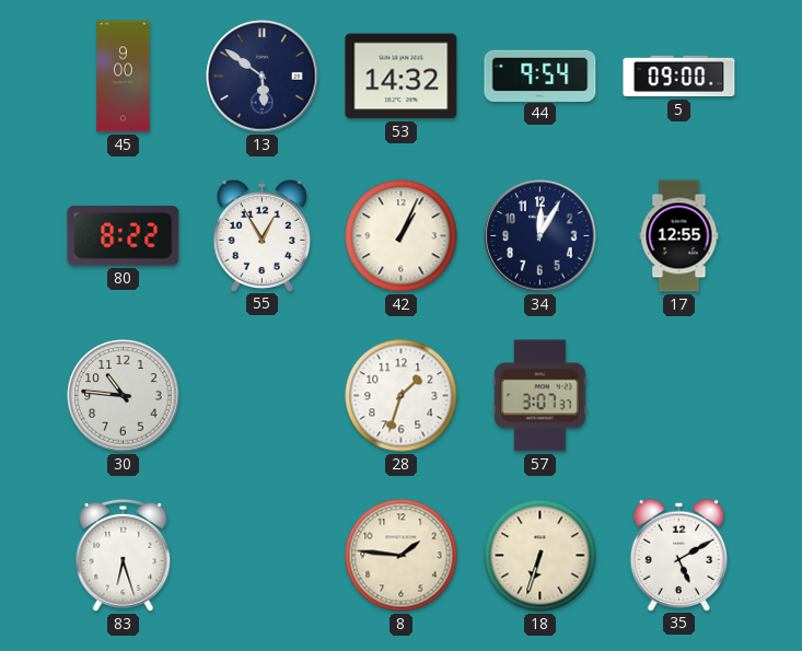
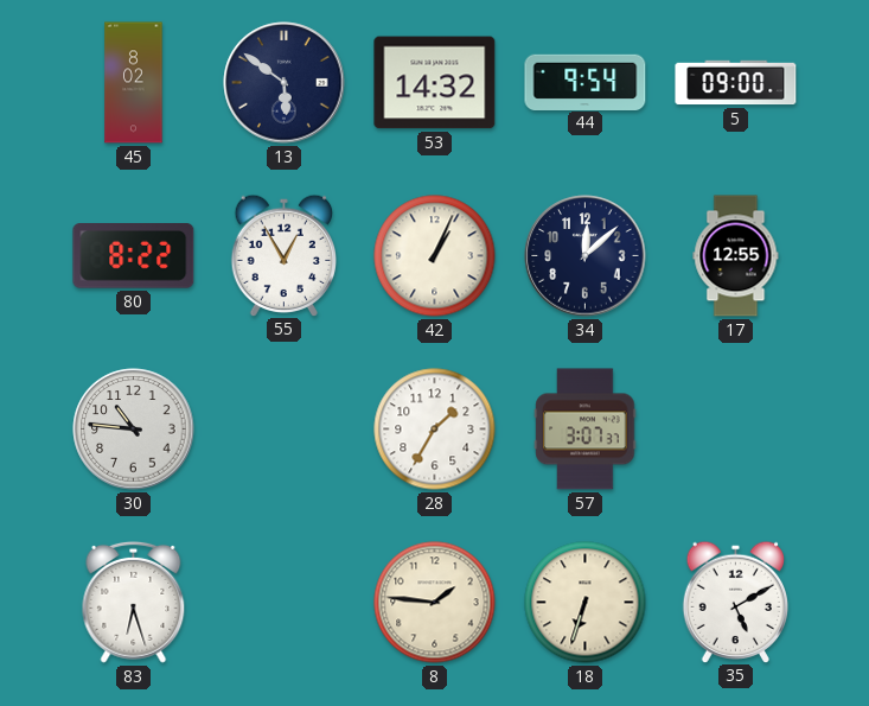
45: 9:00 -> 8:02
34: 12:05 -> 12:08
28: 1:33 -> 1:35
